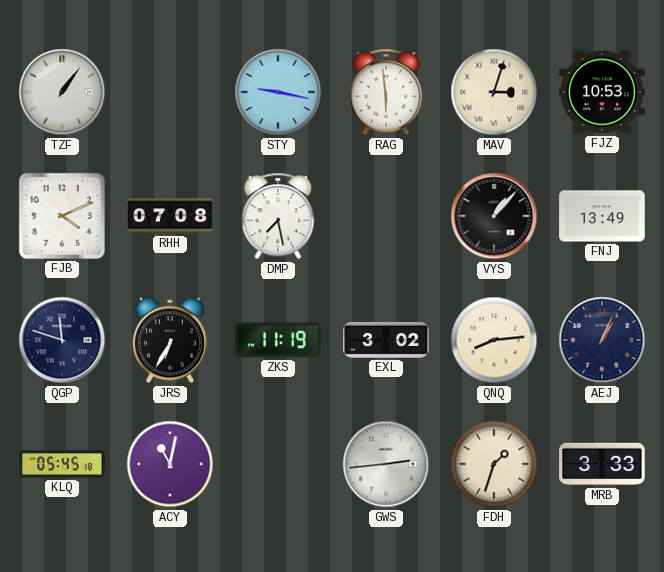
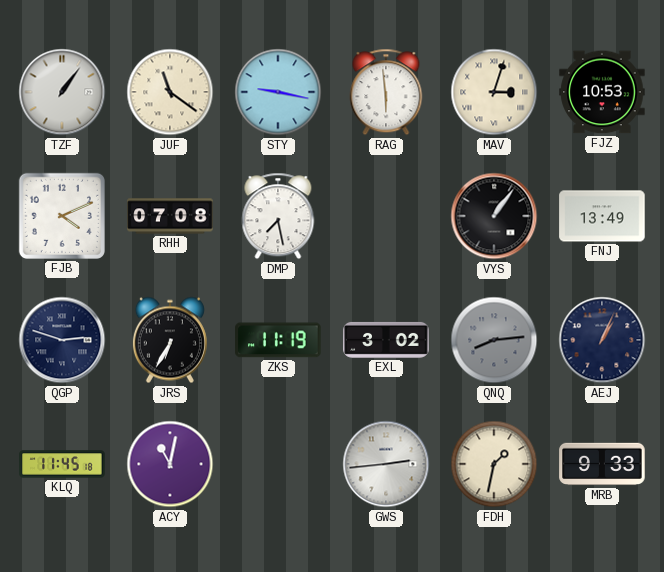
JUF: none -> 11:21
VYS: 1:07 -> 1:06
QGP: 11:48 -> 2:48
QNQ dial: cream -> grey
KLQ: 05:45 -> 11:45
FDH: 1:33 -> 1:32
MRB: 3:33 -> 9:33
